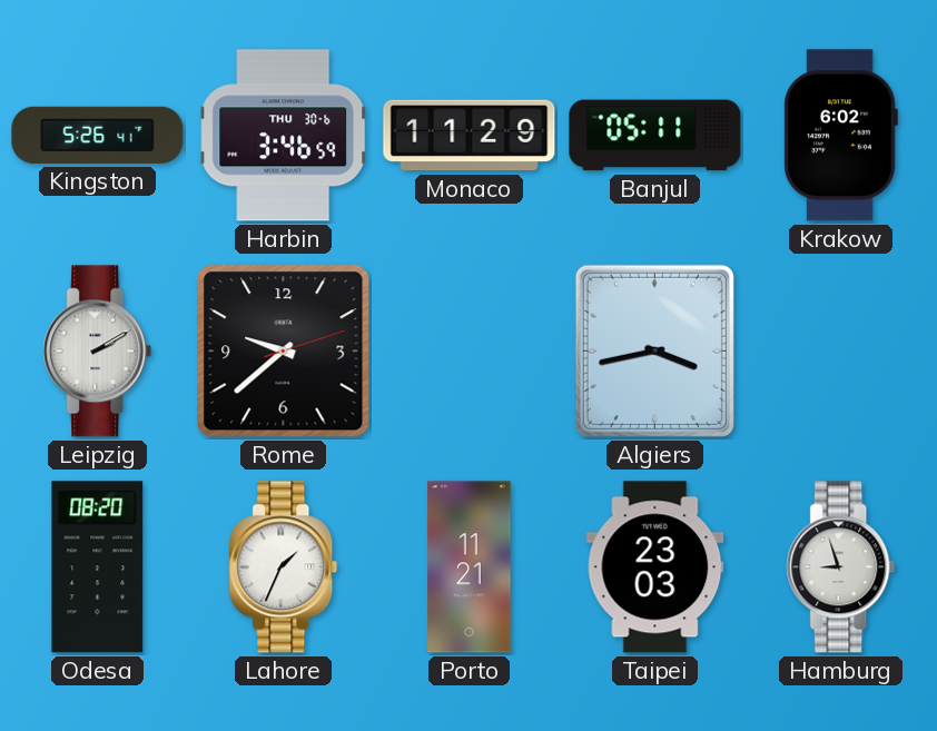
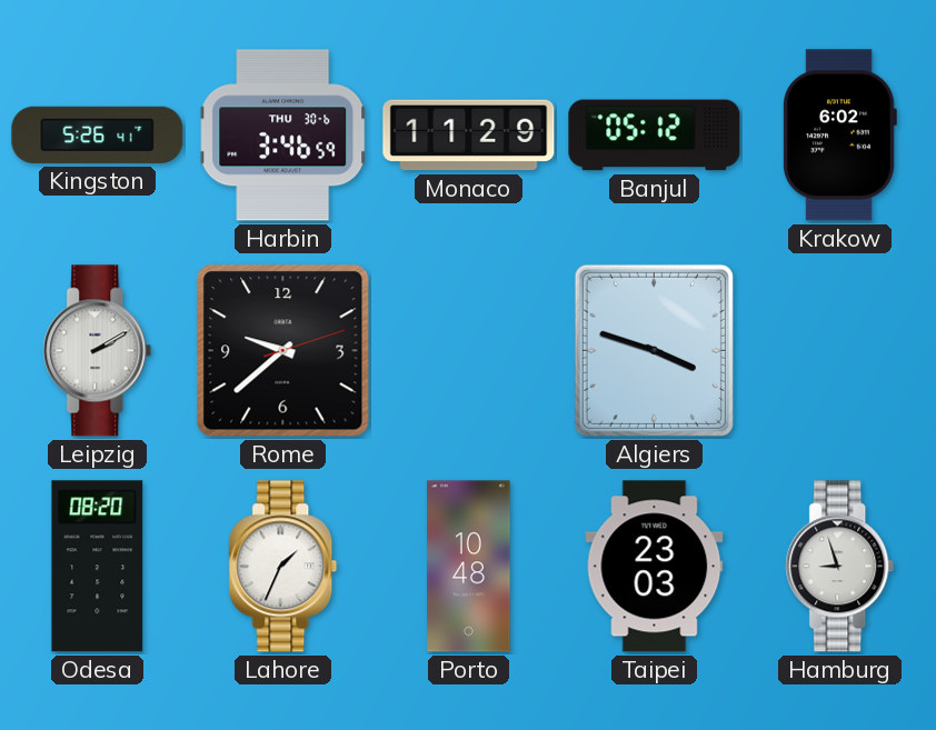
Banjul: 05:11 -> 05:12
Algiers: 3:43 -> 3:48
Porto: 11:21 -> 10:48
